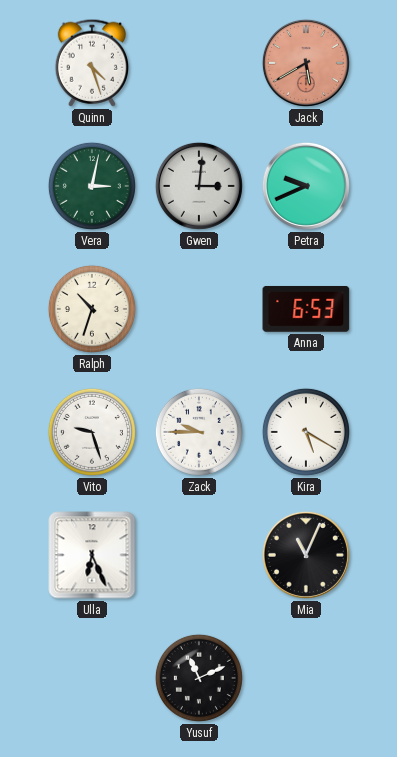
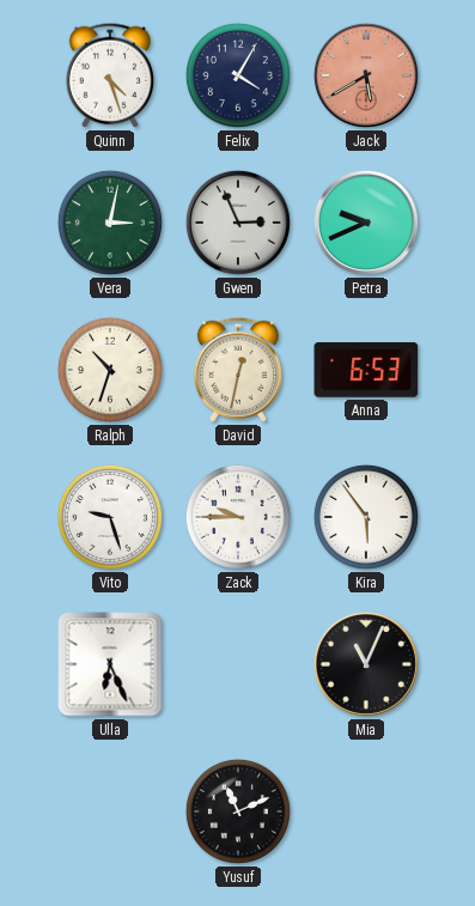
Felix: none -> 4:05
Gwen: 3:01 -> 2:56
David: none -> 12:32
Kira: 5:20 -> 5:54
